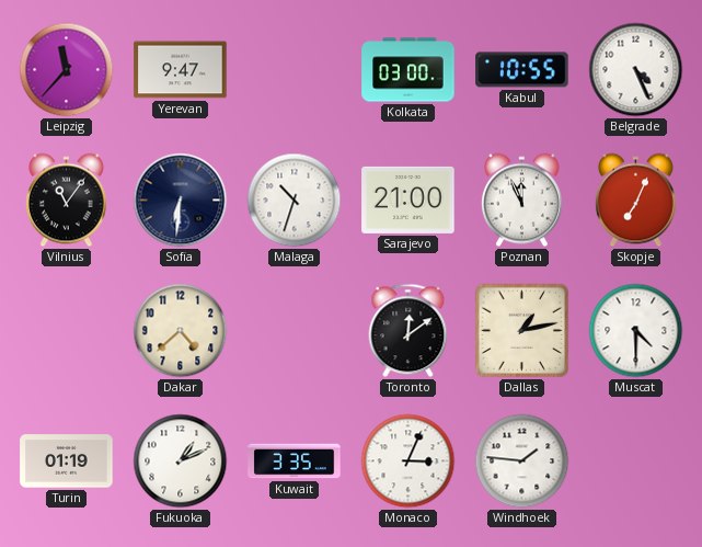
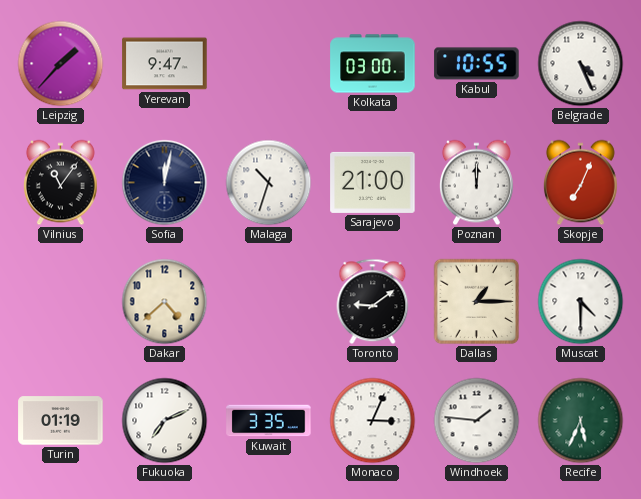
Leipzig: 11:37 -> 1:37
Sofia: 6:31 -> 12:02
Poznan: 11:56 -> 12:00
Toronto: 12:09 -> 9:09
Dallas: 1:13 -> 1:15
Fukuoka: 1:11 -> 7:11
Recife: none -> 5:34
